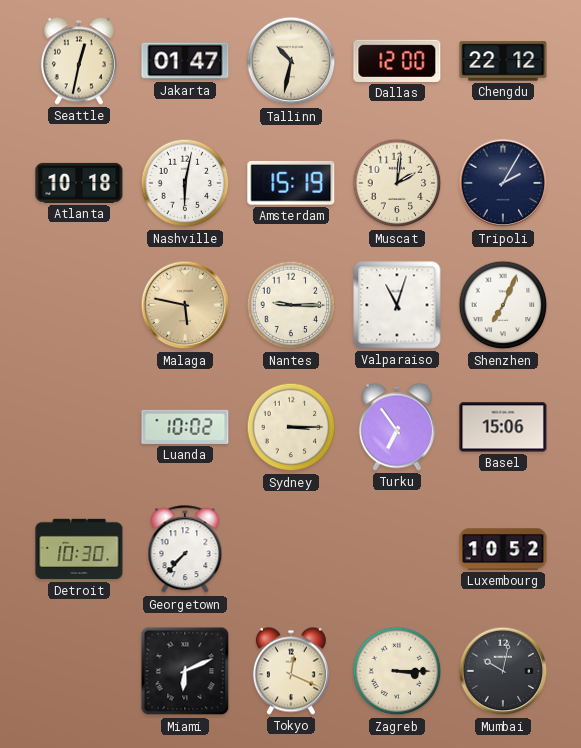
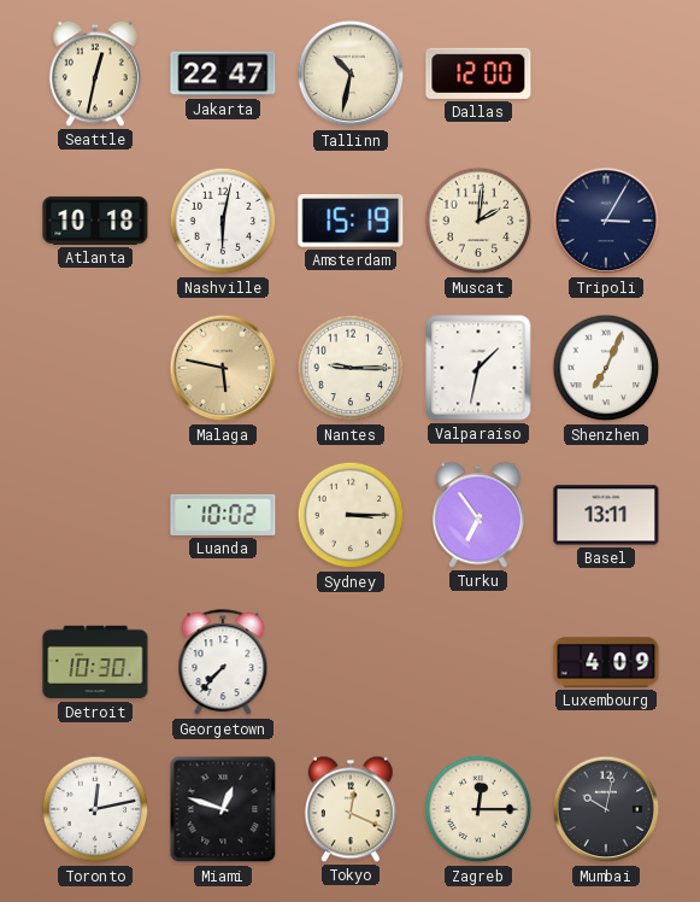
Jakarta: 01:47 -> 22:47
Chengdu: 22:12 -> none
Tripoli: 2:05 -> 3:05
Valparaiso: 11:03 -> 1:32
Basel: 15:06 -> 13:11
Luxembourg: 10:52 -> 4:09
Toronto: none -> 12:13
Miami: 6:11 -> 12:48
Zagreb: 3:15 -> 12:15
